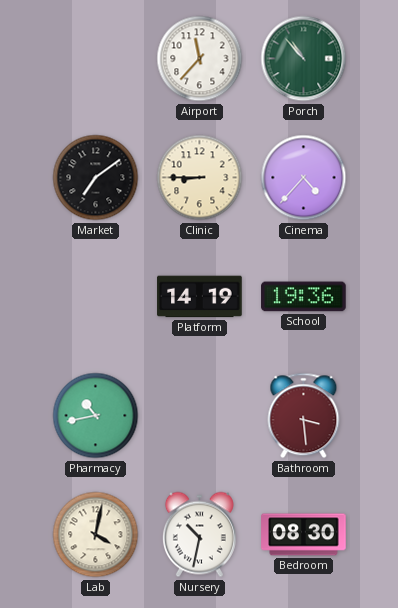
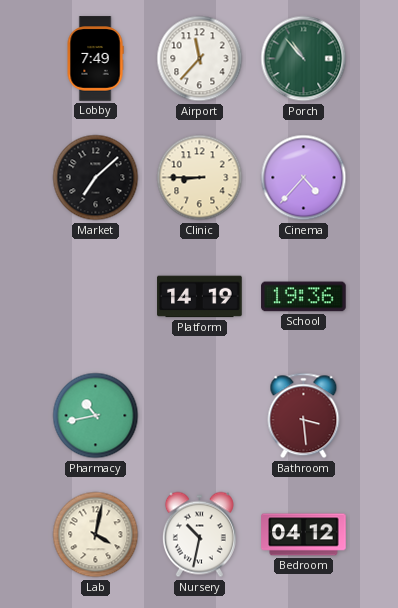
Lobby: none -> 7:49
Market: 7:09 -> 7:08
Bedroom: 08:30 -> 04:12
